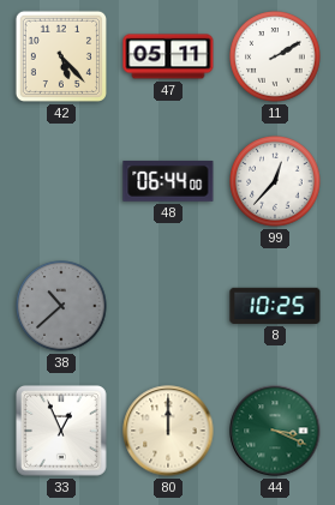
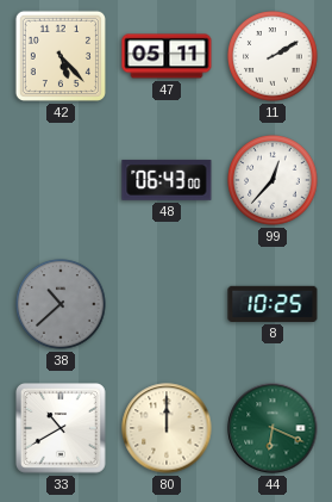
48: 06:44 -> 06:43
33: 12:56 -> 10:40
44: 3:19 -> 6:19
